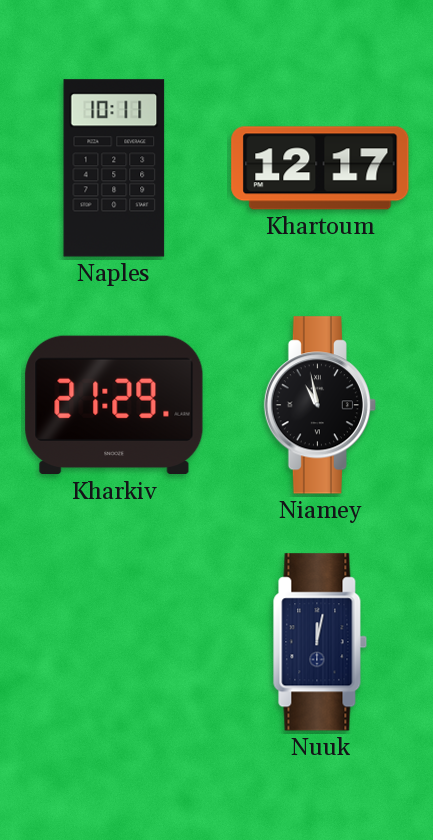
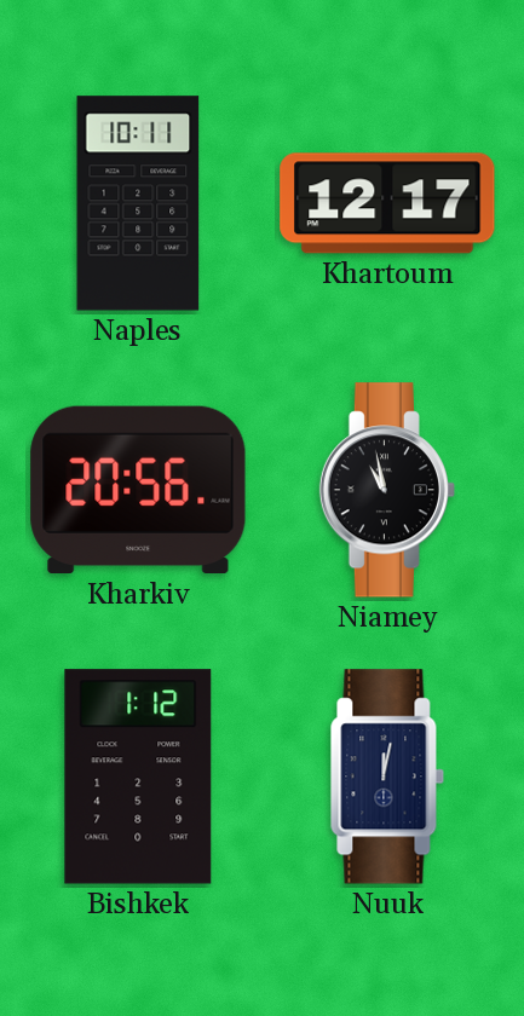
Kharkiv: 21:29 -> 20:56
Bishkek: none -> 1:12
